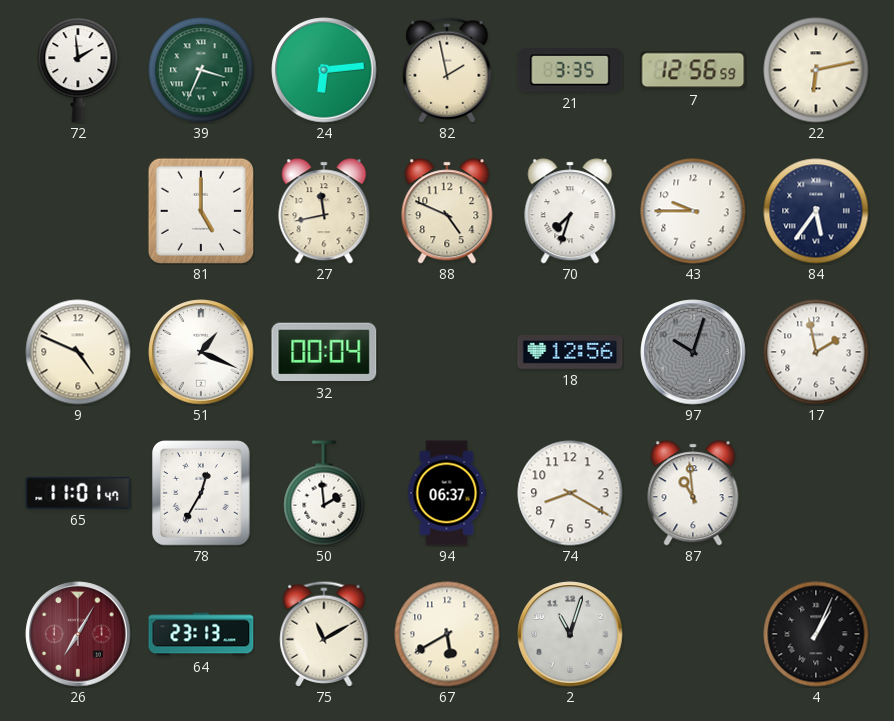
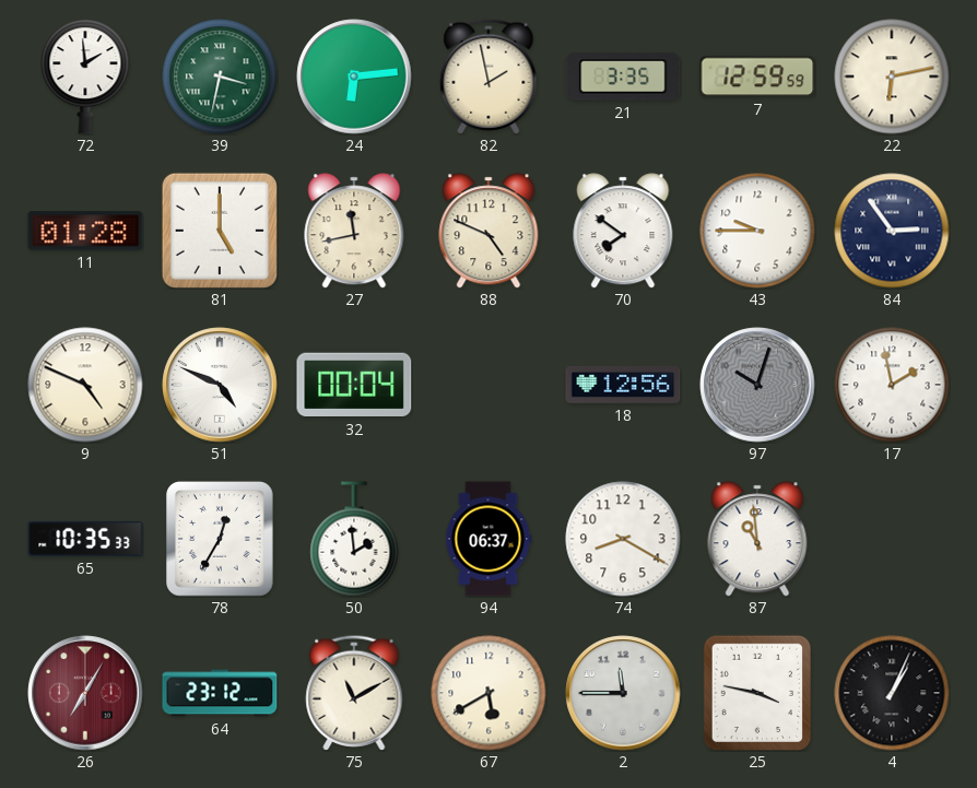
39: 3:34 -> 3:32
7: 12:56 -> 12:59
11: none -> 01:28
70: 7:33 -> 7:51
84: 5:36 -> 2:54
51: 1:19 -> 4:49
65: 11:01 -> 10:35
64: 23:13 -> 23:12
2: 11:03 -> 11:45
25: none -> 3:47
